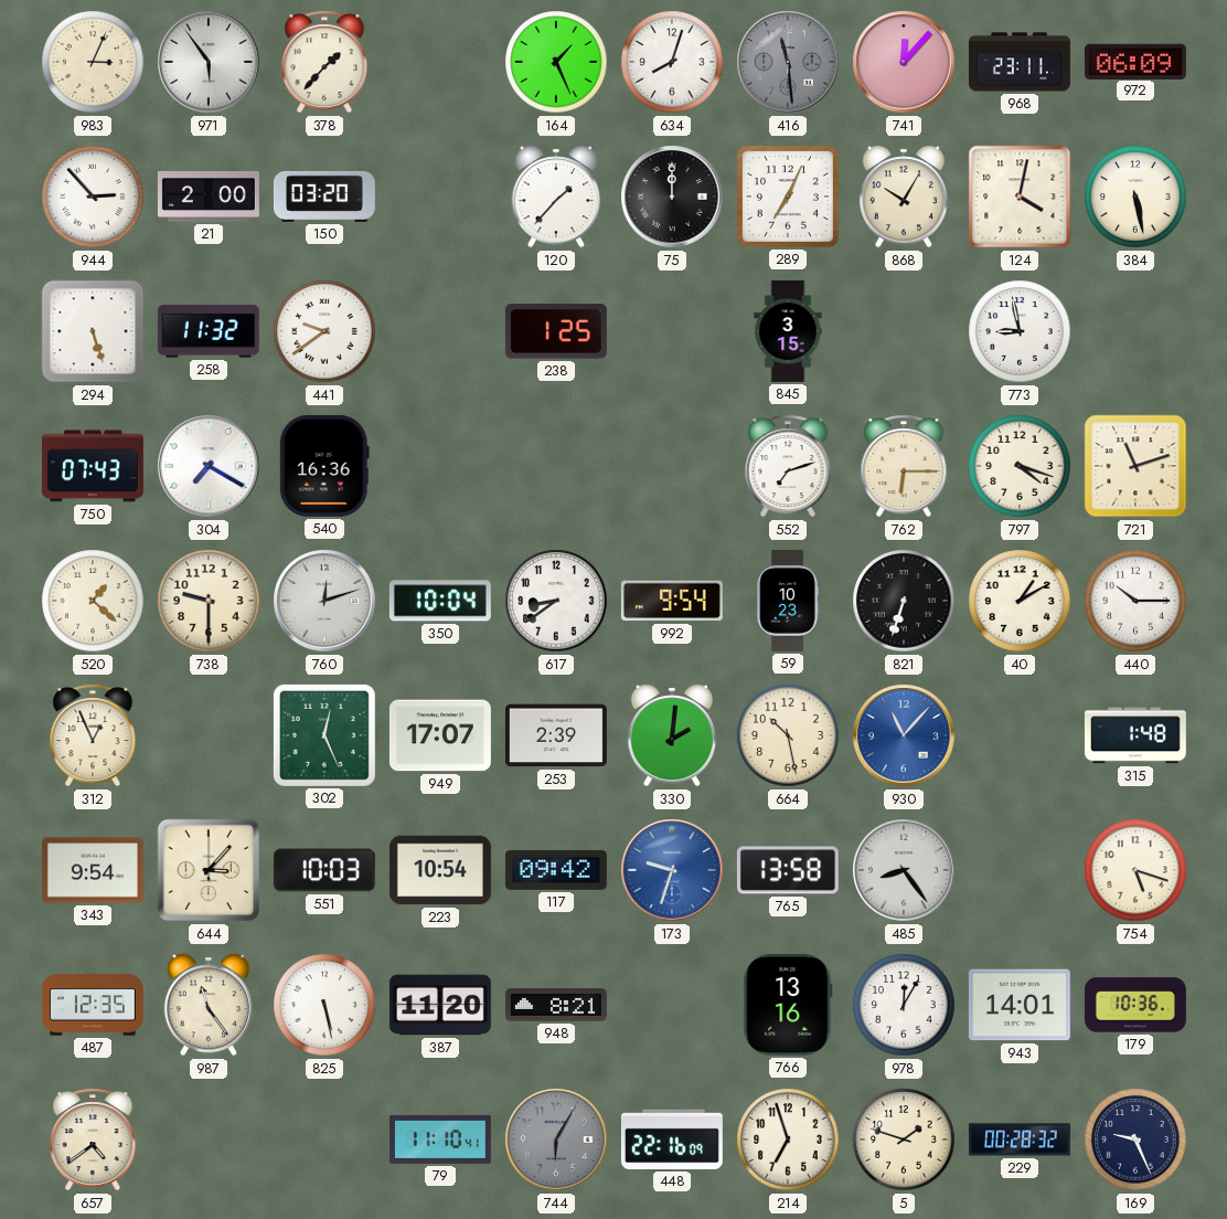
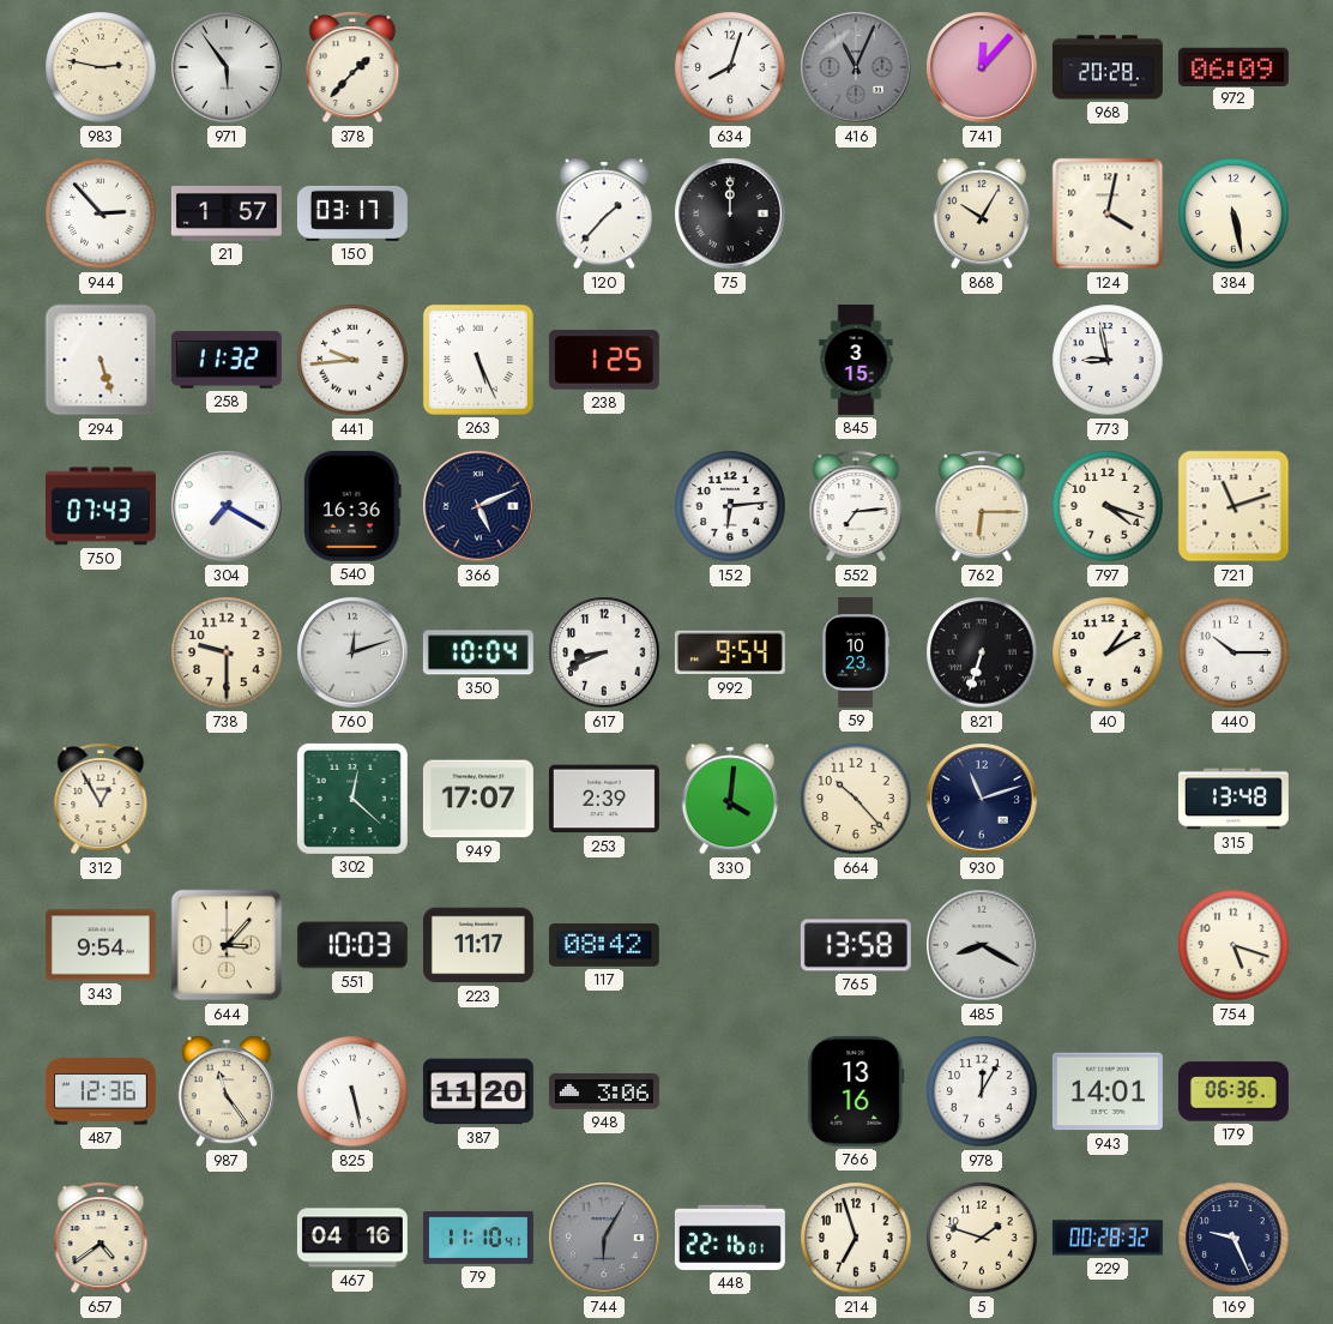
983: 3:04 -> 2:47
164: 1:26 -> none
416: 11:29 -> 11:04
968: 23:11 -> 20:28
21: 2:00 -> 1:57
150: 03:20 -> 03:17
289: 7:04 -> none
441: 9:39 -> 9:44
263: none -> 5:26
366: none -> 5:11
152: none -> 6:14
552: 7:12 -> 7:14
520: 1:22 -> none
617: 8:39 -> 8:41
312: 12:56 -> 12:55
302: 12:26 -> 12:22
330: 2:01 -> 4:01
664: 10:28 -> 10:23
930: 11:07 -> 11:12
930 dial: blue -> navy
315: 1:48 -> 13:48
223: 10:54 -> 11:17
117: 09:42 -> 08:42
173: 9:33 -> none
485: 8:24 -> 8:20
487: 12:35 -> 12:36
948: 8:21 -> 3:06
179: 10:36 -> 06:36
467: none -> 04:16
448: 22:16:09 -> 22:16:01
